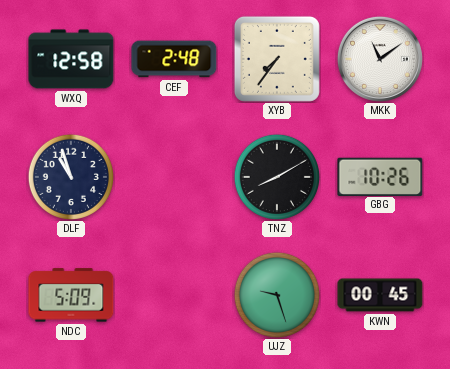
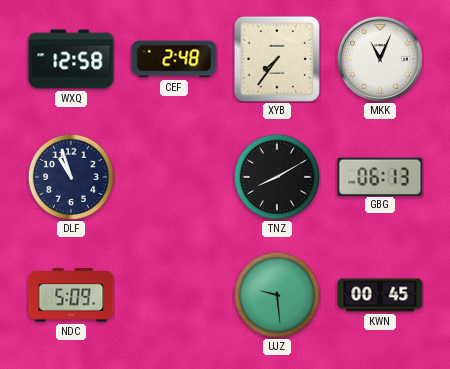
MKK: 11:09 -> 11:04
GBG: 10:26 -> 06:13
UJZ: 9:27 -> 9:29
